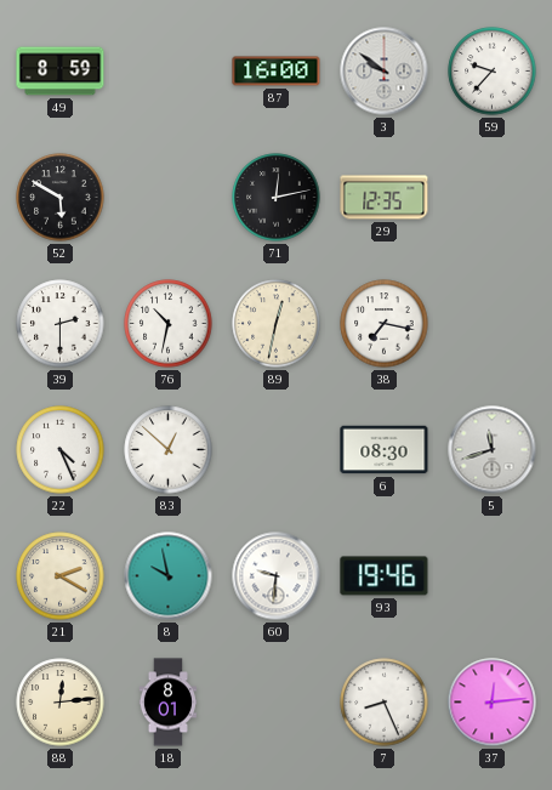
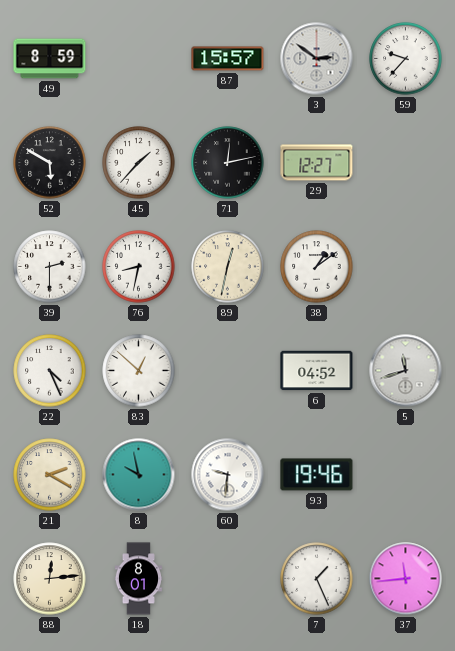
87: 16:00 -> 15:57
3: 9:51 -> 2:51
45: none -> 1:37
29: 12:35 -> 12:27
76: 10:32 -> 8:32
38: 7:17 -> 1:09
6: 08:30 -> 04:52
7: 8:26 -> 1:26
37: 12:14 -> 11:44
